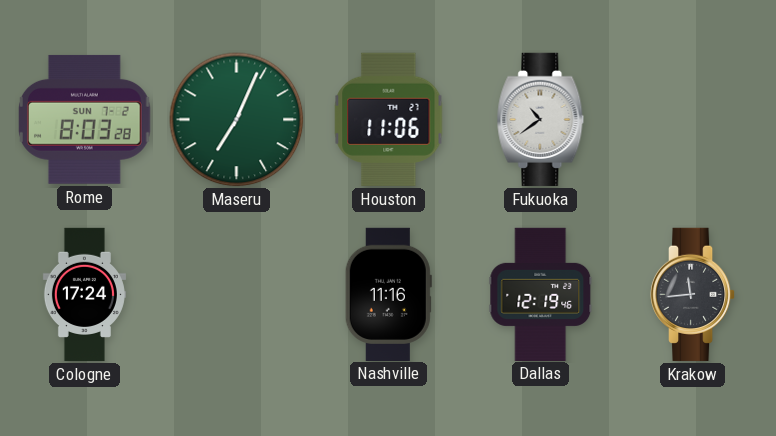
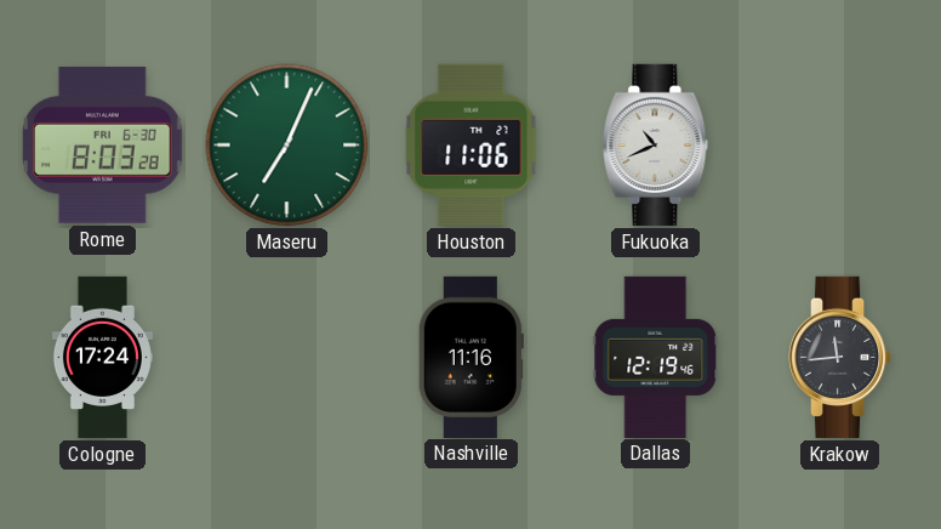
Rome date: SUN 7-2 -> FRI 6-30
Fukuoka: 10:39 -> 10:41
